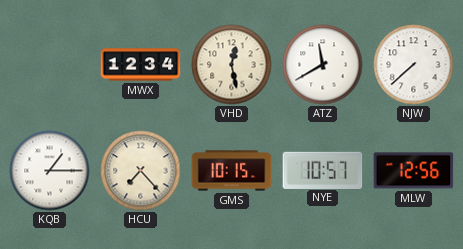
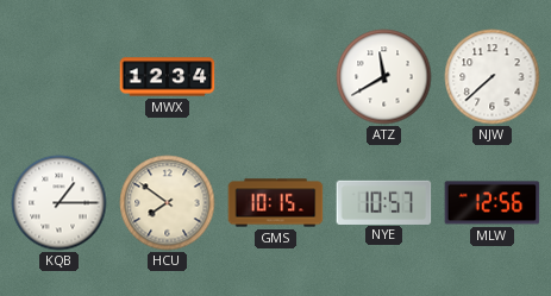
VHD: 12:28 -> none
HCU: 7:23 -> 7:51
